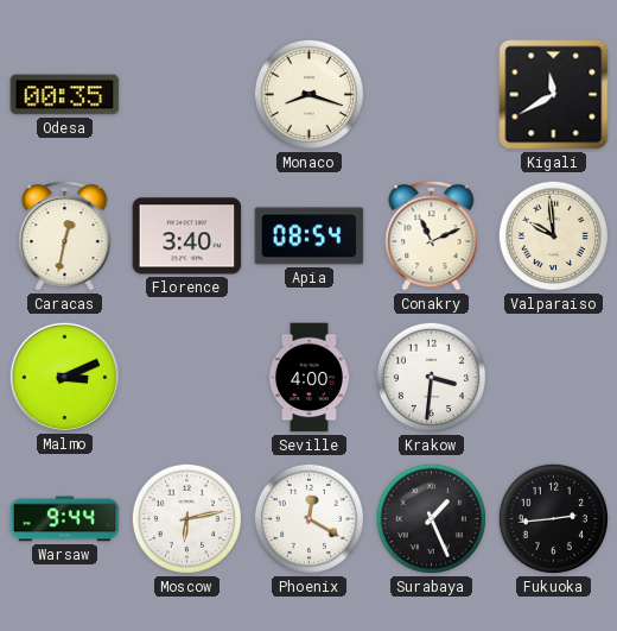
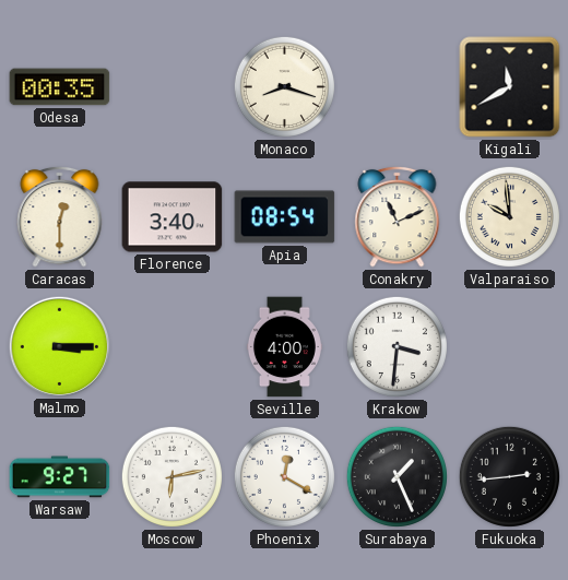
Caracas: 12:32 -> 12:30
Malmo: 3:11 -> 3:15
Warsaw: 9:44 -> 9:27
